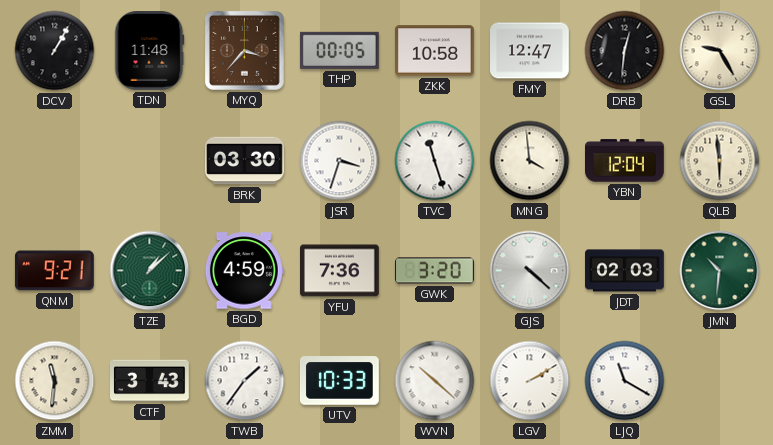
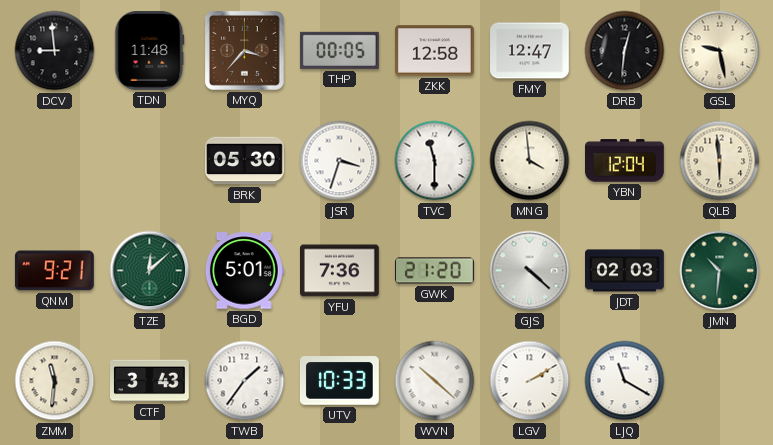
DCV: 1:05 -> 8:59
ZKK: 10:58 -> 12:58
GSL: 9:25 -> 9:28
BRK: 03:30 -> 05:30
TVC: 11:27 -> 11:30
TZE: 1:08 -> 12:08
BGD: 4:59 -> 5:01
GWK: 3:20 -> 21:20
